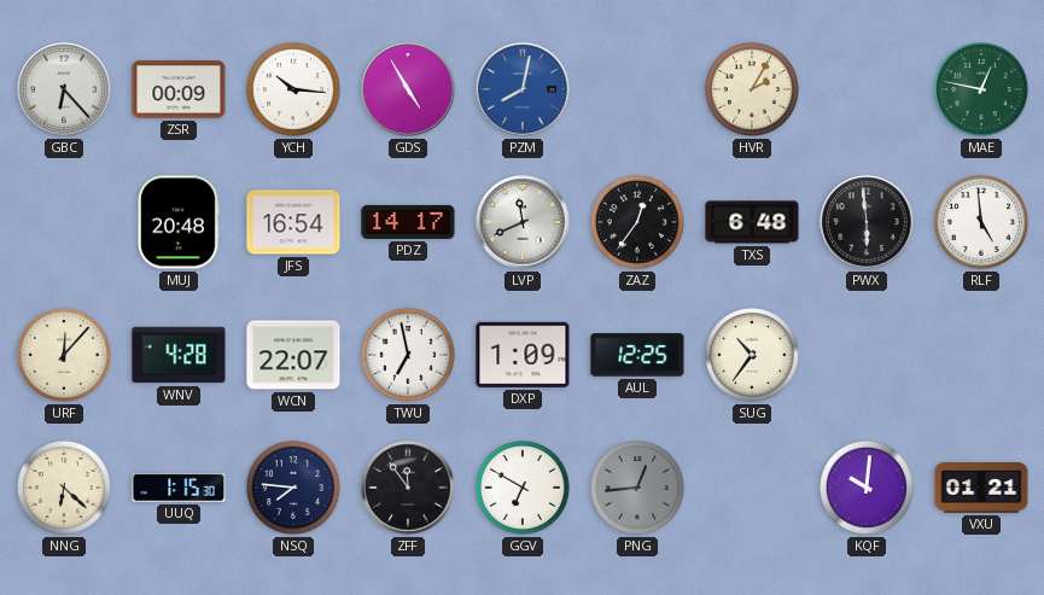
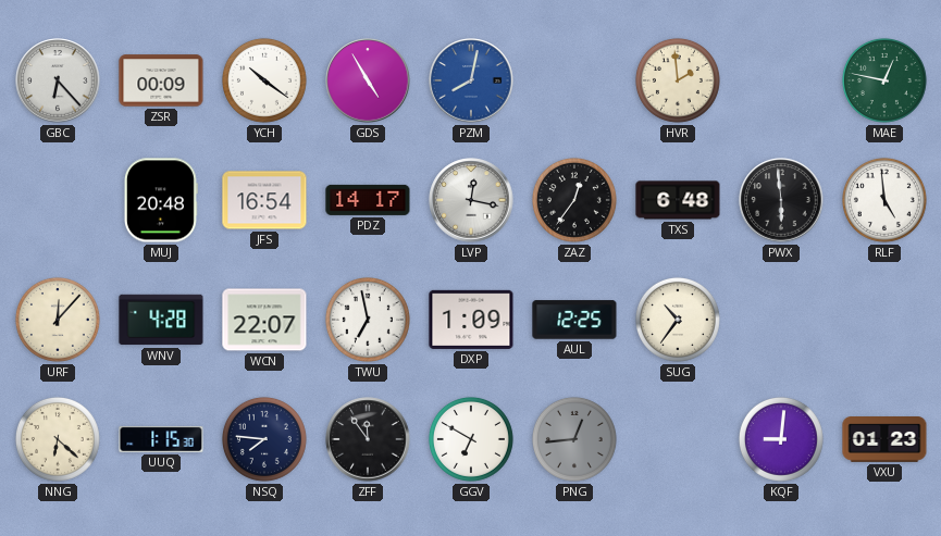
YCH: 10:16 -> 10:21
HVR: 2:05 -> 1:59
LVP: 11:41 -> 12:17
KQF: 10:01 -> 9:01
VXU: 01:21 -> 01:23
